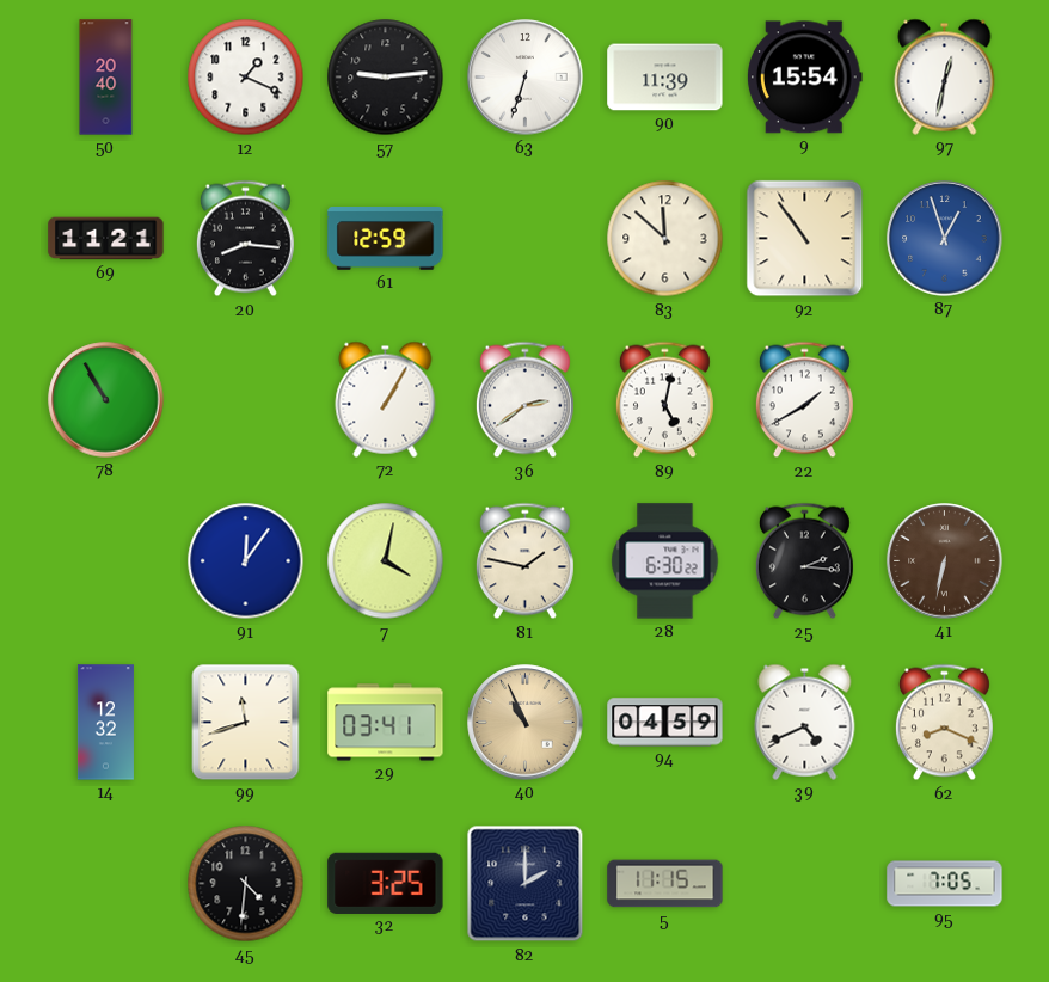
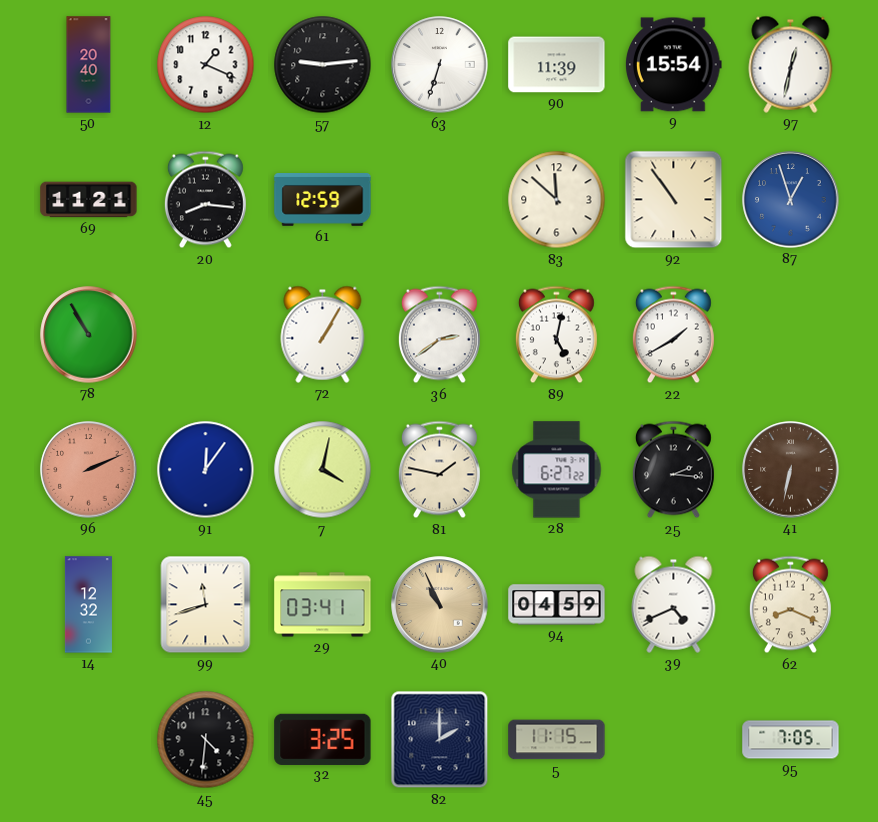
96: none -> 2:11
28: 6:30 -> 6:27
